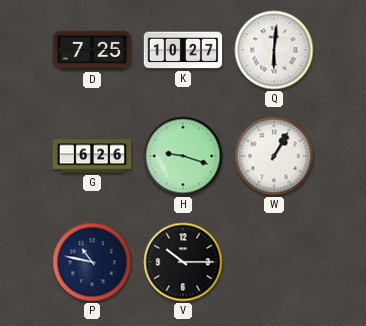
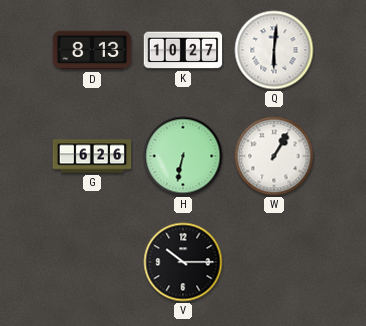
D: 7:25 -> 8:13
H: 9:18 -> 6:32
P: 10:47 -> none
